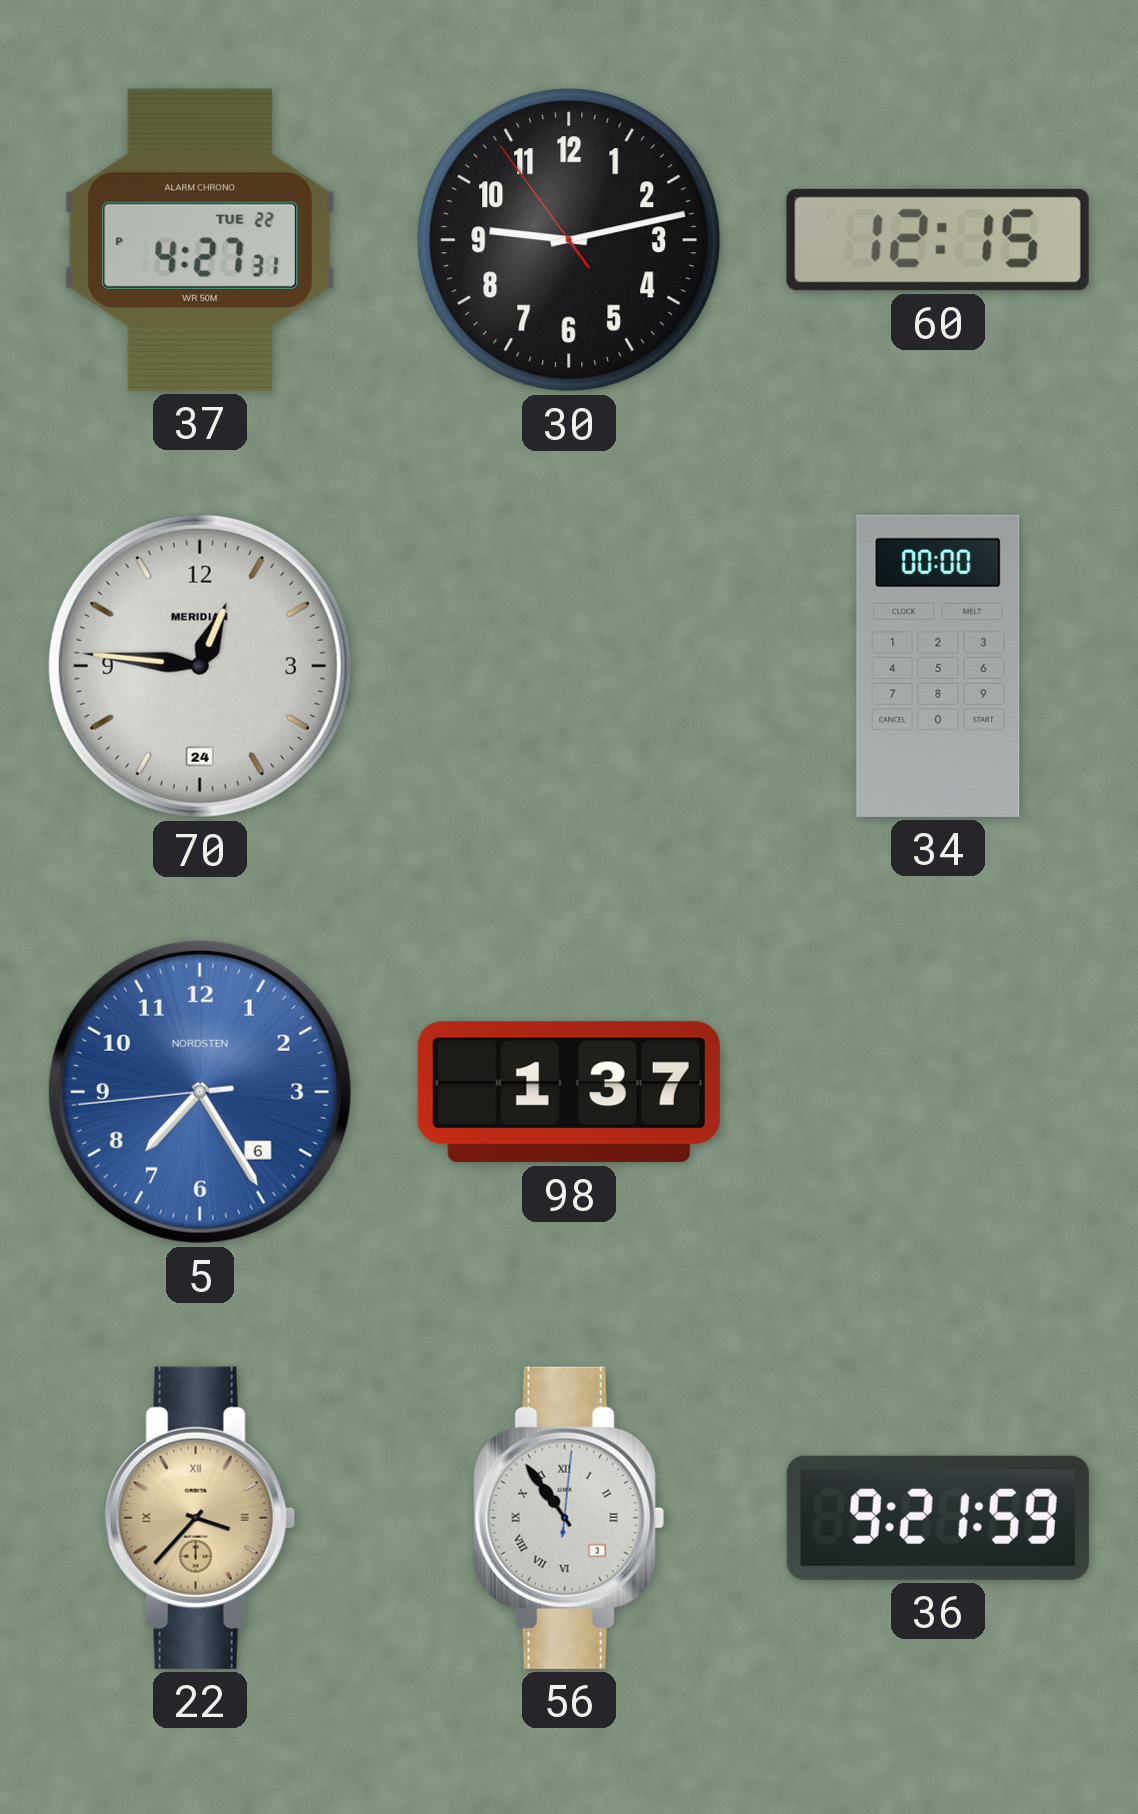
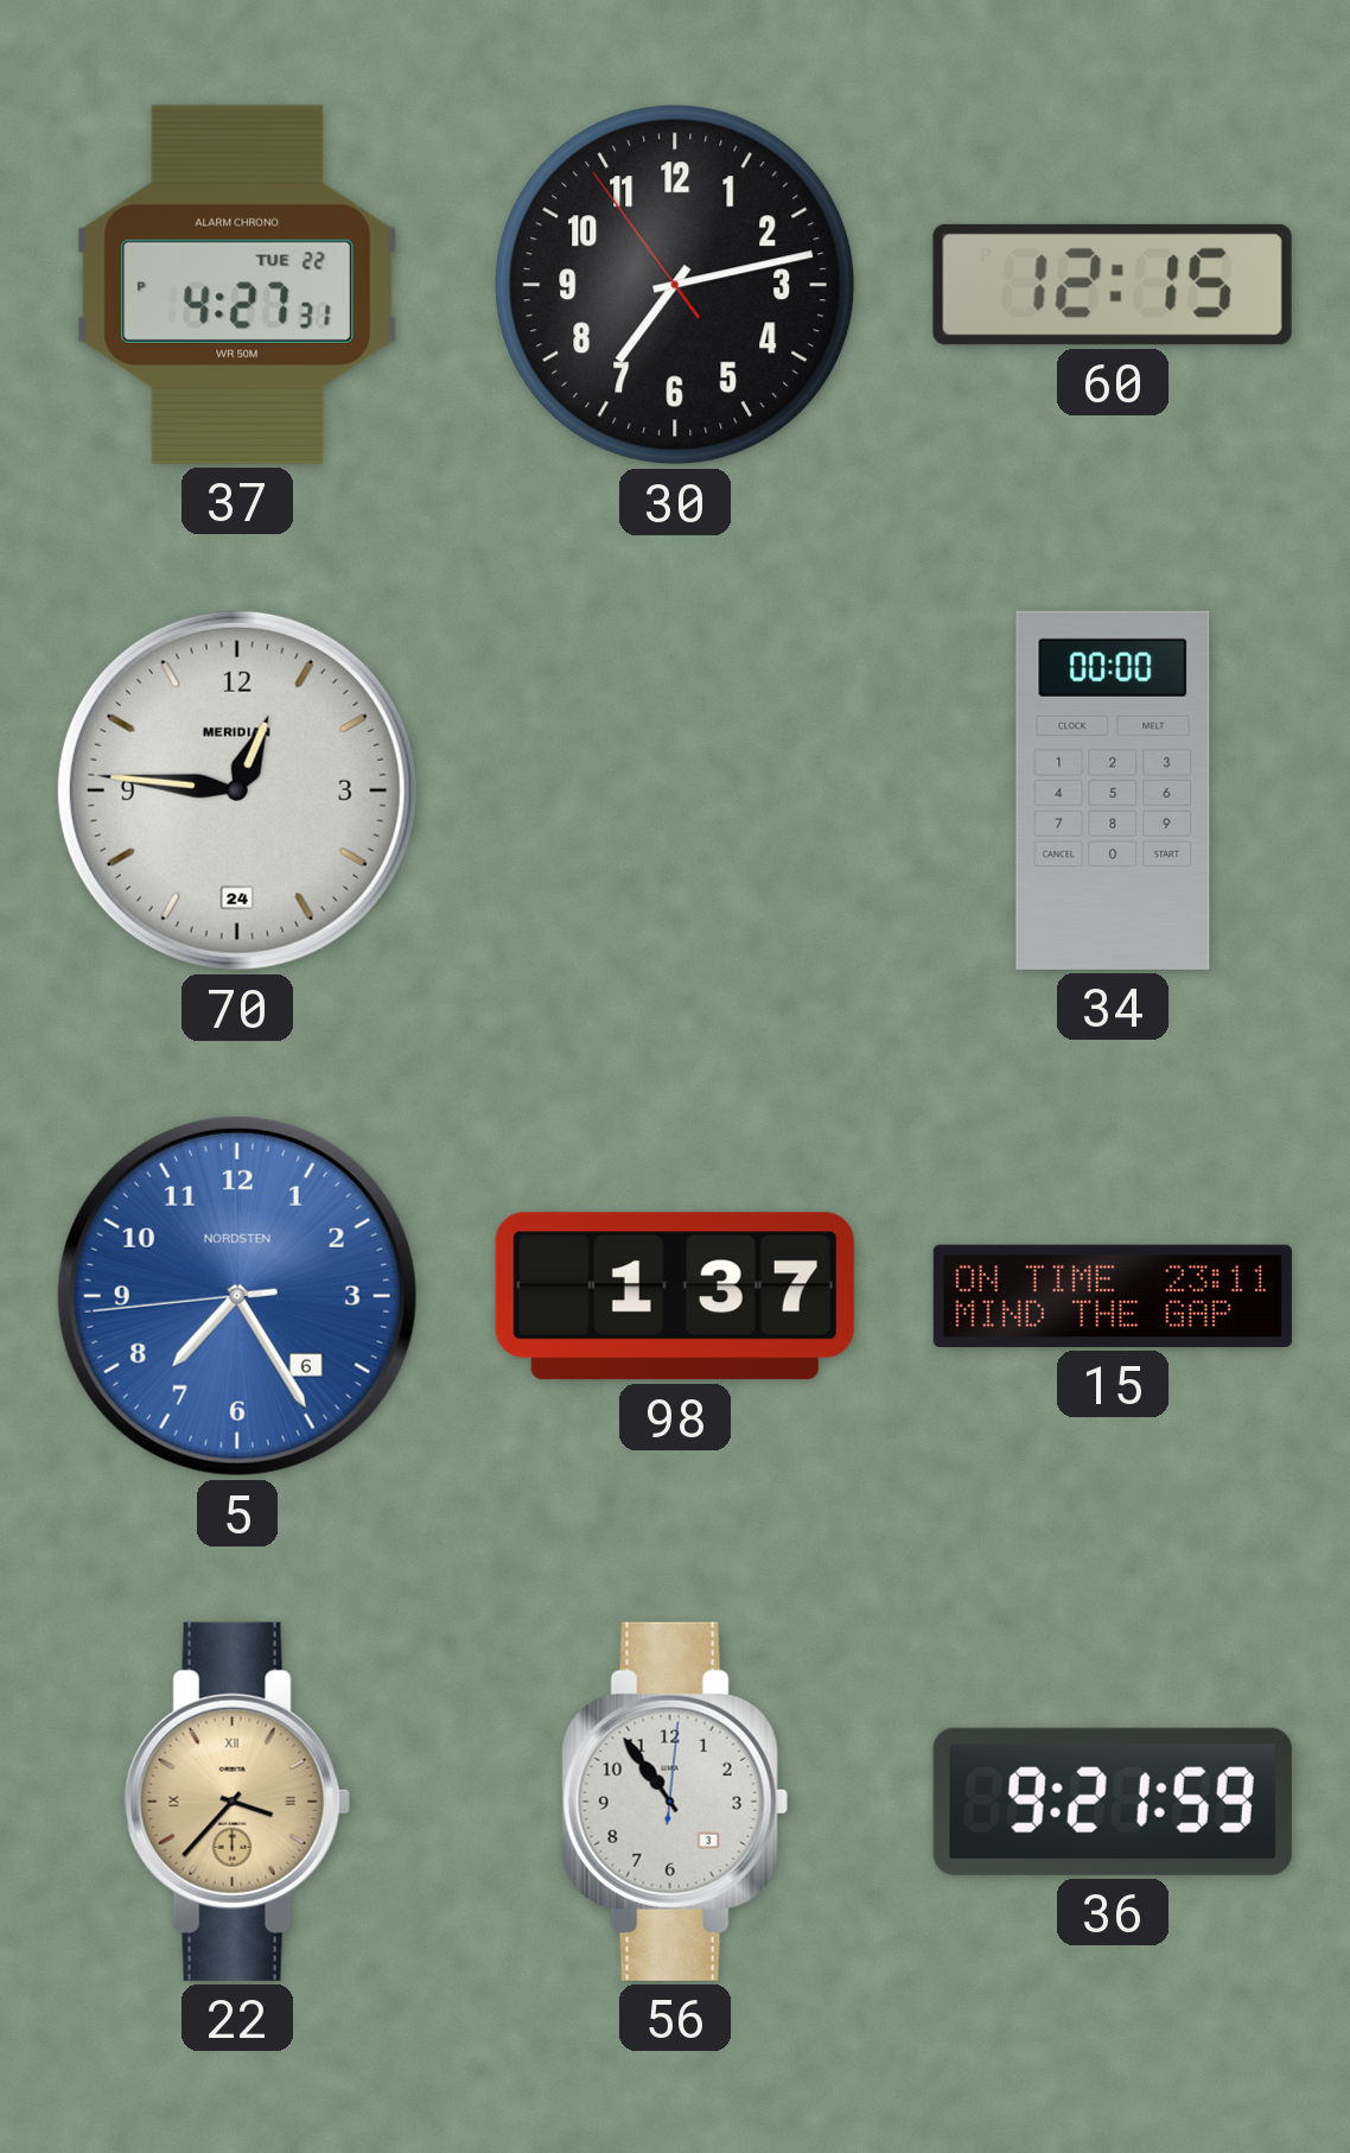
30: 9:12 -> 7:12
15: none -> 23:11
56 numerals: Roman -> Arabic
